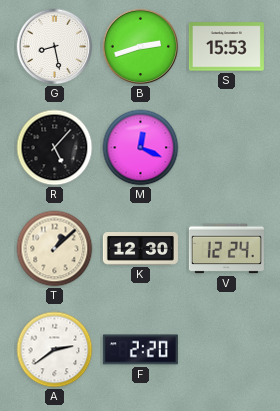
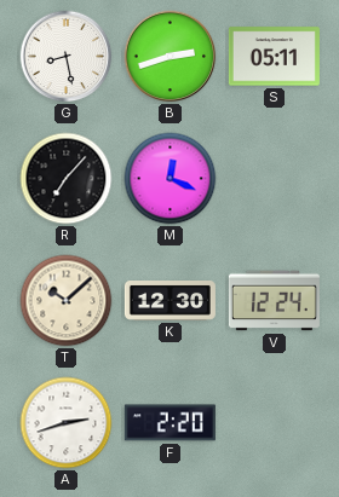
S: 15:53 -> 05:11
R: 5:07 -> 7:07
T: 1:08 -> 10:08
A: 2:39 -> 2:42
